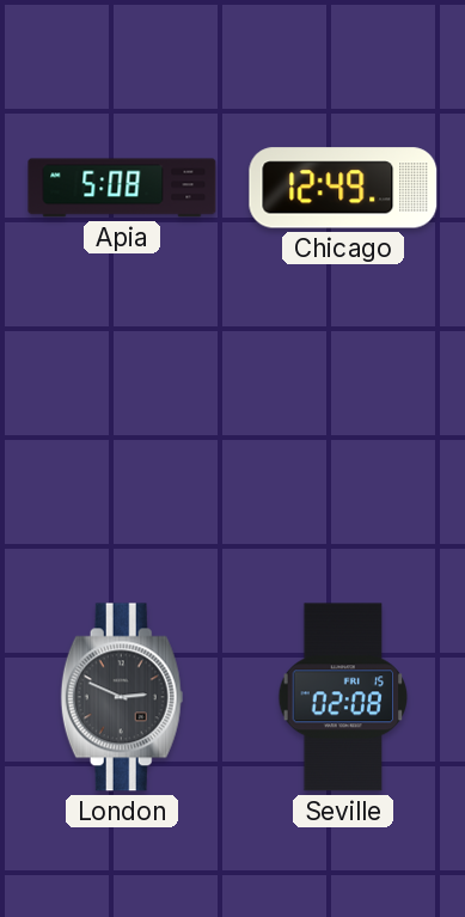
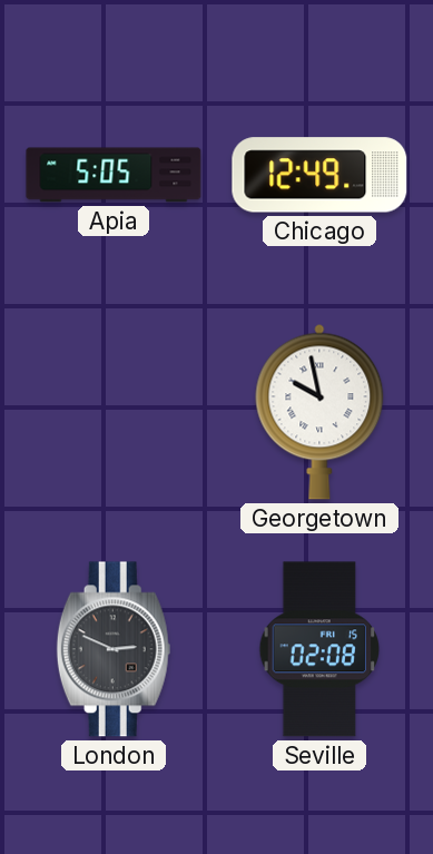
Apia: 5:08 -> 5:05
Georgetown: none -> 9:58
